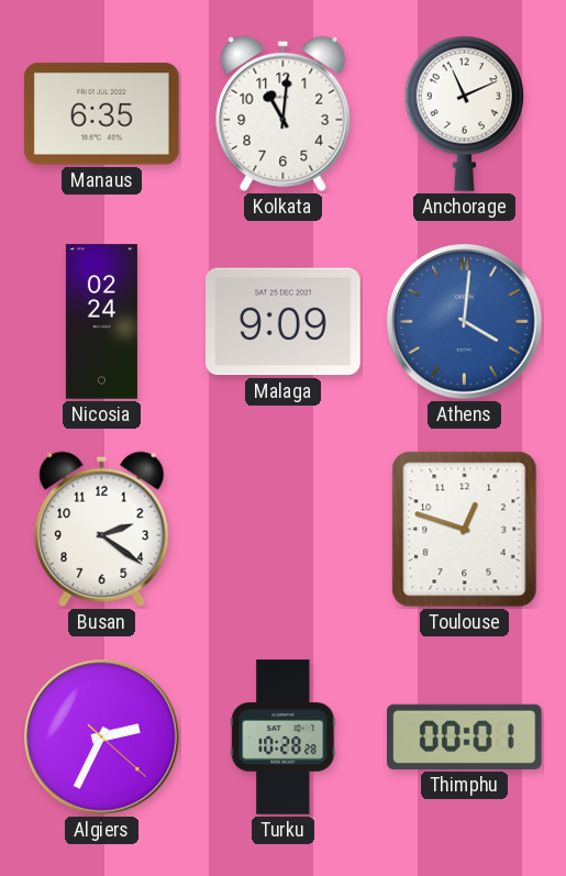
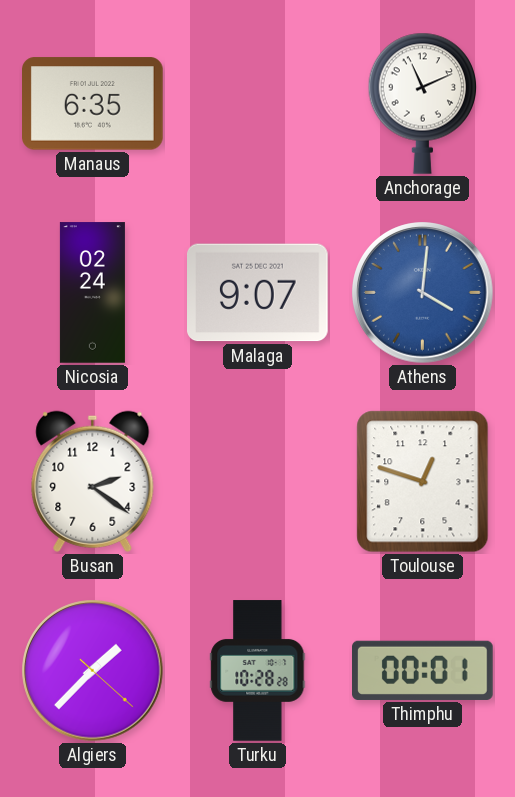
Kolkata: 11:01 -> none
Malaga: 9:09 -> 9:07
Algiers: 2:34 -> 1:37
